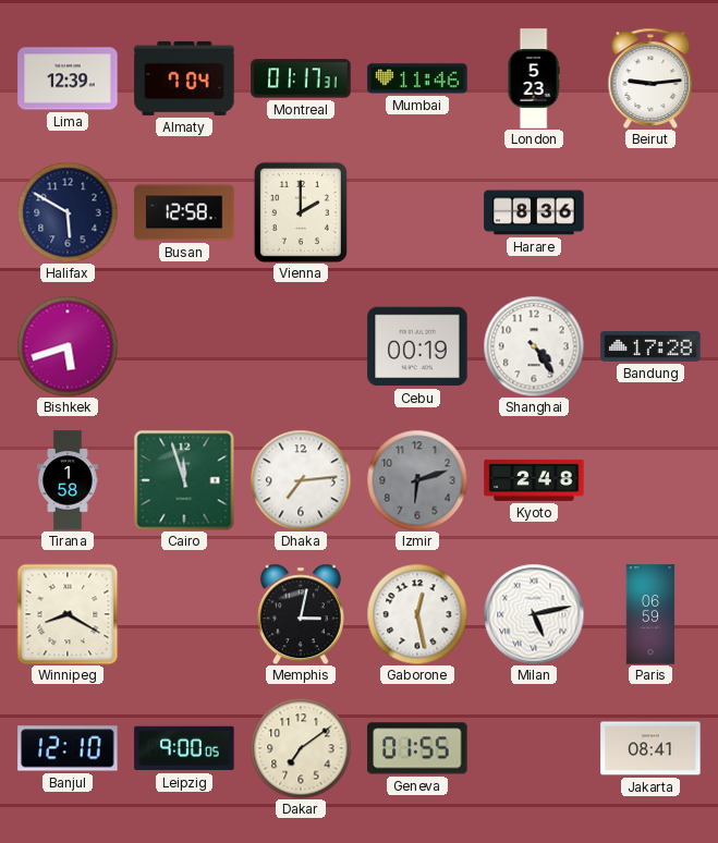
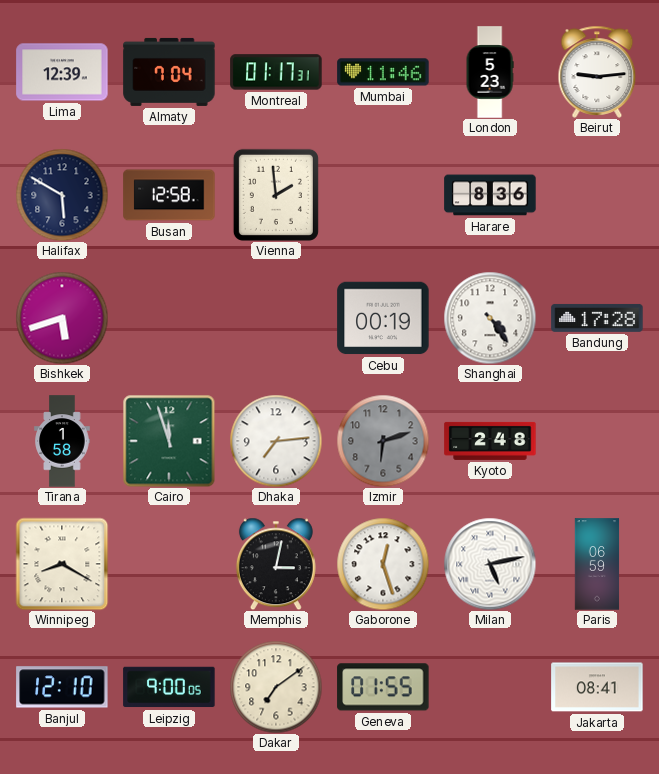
Vienna: 2:00 -> 1:59
Gaborone: 12:28 -> 12:27
